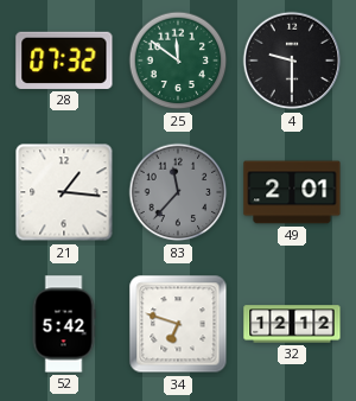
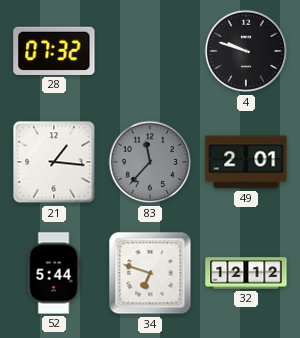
25: 11:51 -> none
4: 9:30 -> 9:48
52: 5:42 -> 5:44
